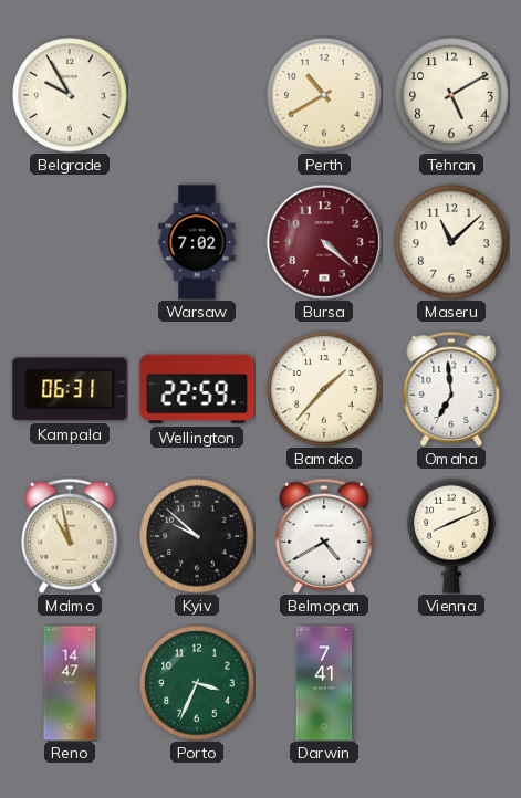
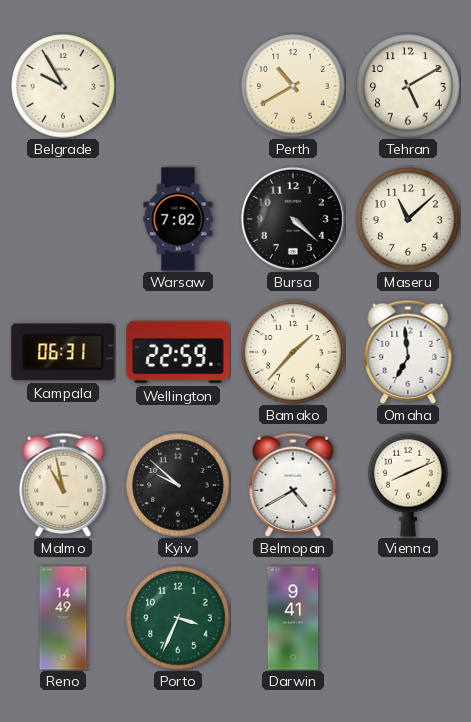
Bursa dial: burgundy -> black
Reno: 14:47 -> 14:49
Darwin: 7:41 -> 9:41
